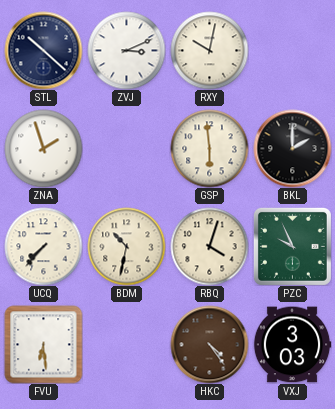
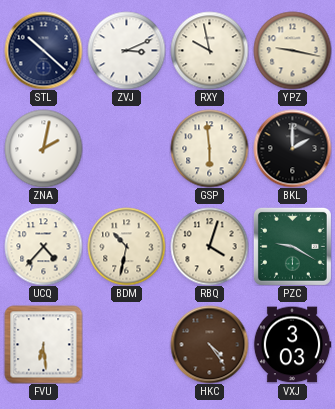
RXY: 10:02 -> 9:58
YPZ: none -> 9:17
ZNA: 1:57 -> 2:02
UCQ: 7:37 -> 4:37
PZC: 9:56 -> 9:20
